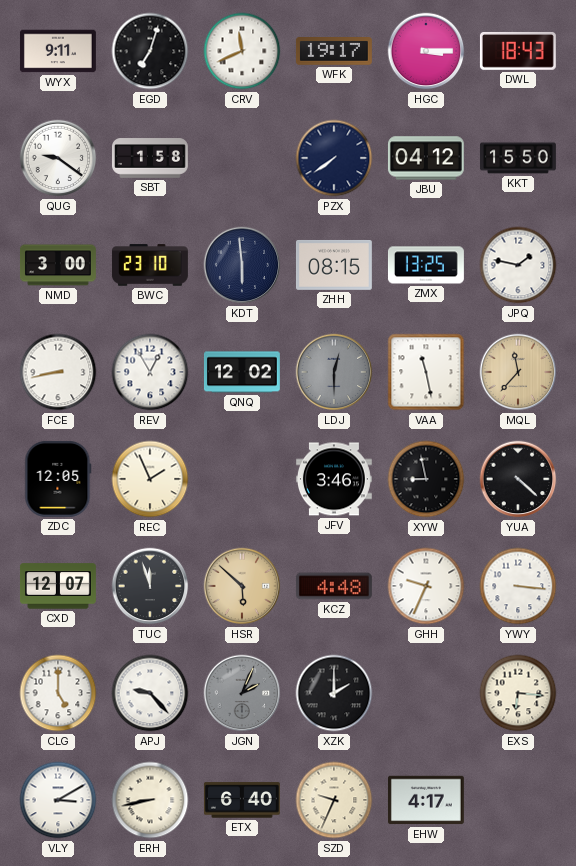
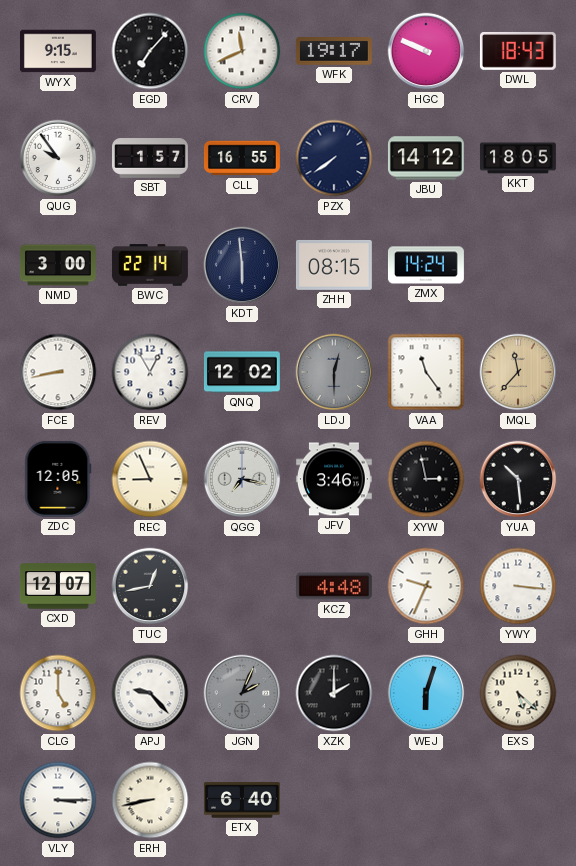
WYX: 9:11 -> 9:15
EGD: 7:03 -> 7:07
HGC: 3:15 -> 9:49
QUG: 9:21 -> 9:54
SBT: 1:58 -> 1:57
CLL: none -> 16:55
JBU: 04:12 -> 14:12
KKT: 15:50 -> 18:05
BWC: 23:10 -> 22:14
ZMX: 13:25 -> 14:24
JPQ: 1:47 -> none
VAA: 11:28 -> 11:24
REC: 1:56 -> 8:56
QGG: none -> 7:17
XYW: 8:58 -> 2:58
YUA: 4:22 -> 10:29
TUC: 11:57 -> 12:43
HSR: 5:52 -> none
WEJ: none -> 6:03
EXS: 6:16 -> 5:22
VLY: 3:10 -> 3:15
SZD: 9:34 -> none
EHW: 4:17 -> none
